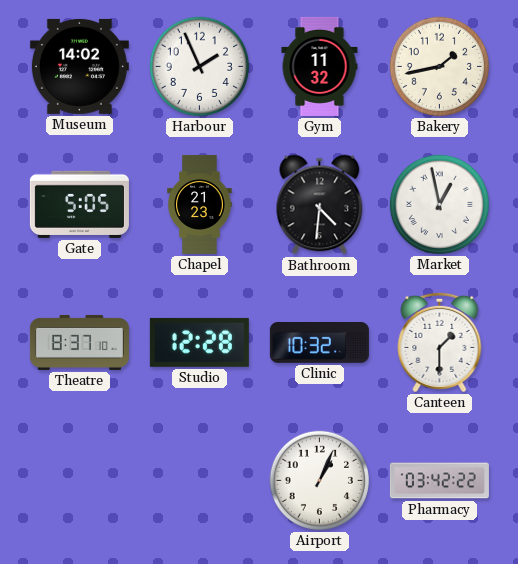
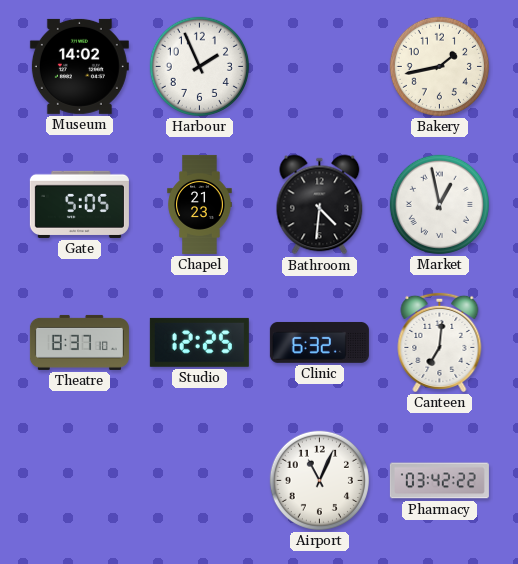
Gym: 11:32 -> none
Studio: 12:28 -> 12:25
Clinic: 10:32 -> 6:32
Canteen: 1:30 -> 7:01
Airport: 1:04 -> 11:04
